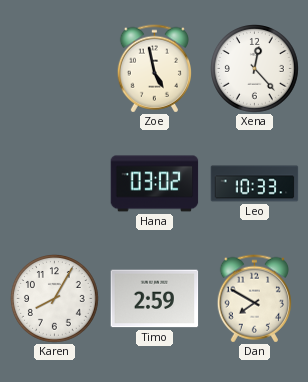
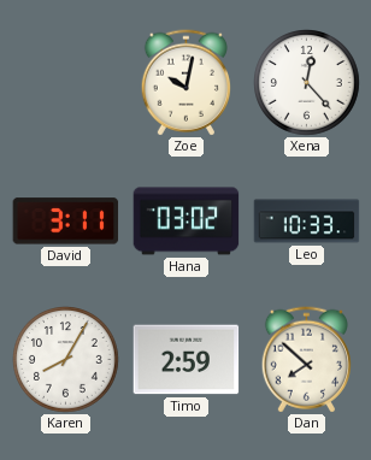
Zoe: 4:58 -> 10:02
David: none -> 3:11
Dan: 7:50 -> 7:52
